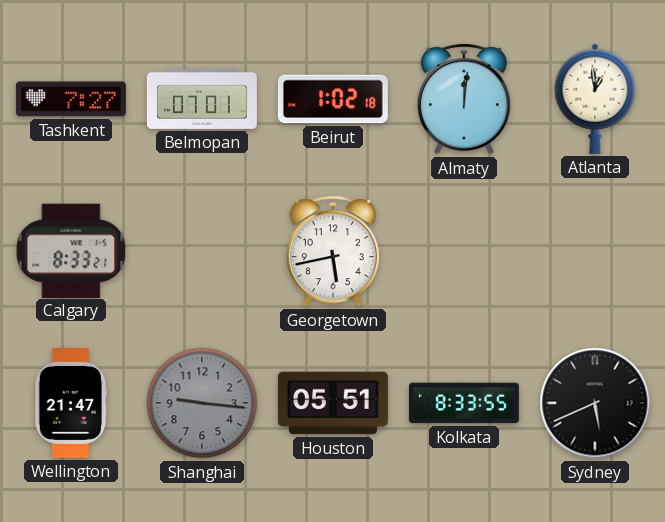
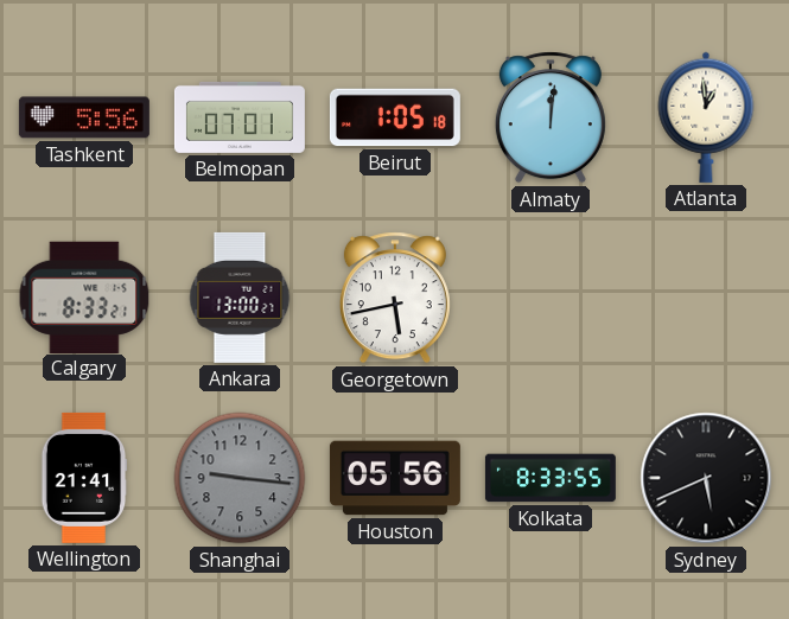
Tashkent: 7:27 -> 5:56
Beirut: 1:02 -> 1:05
Ankara: none -> 13:00
Wellington: 21:47 -> 21:41
Houston: 05:51 -> 05:56
